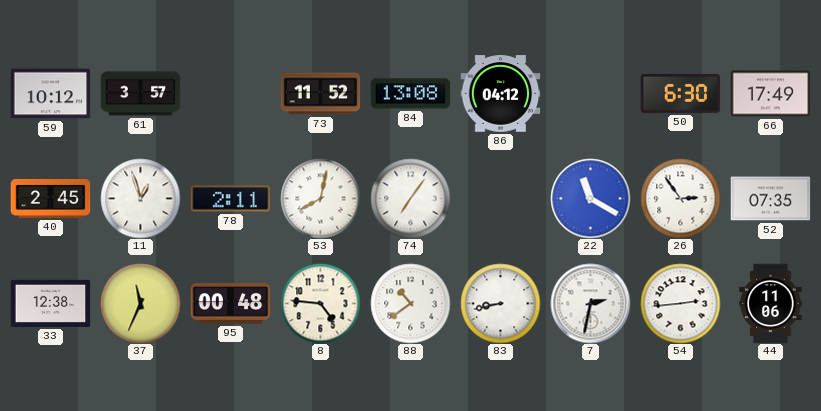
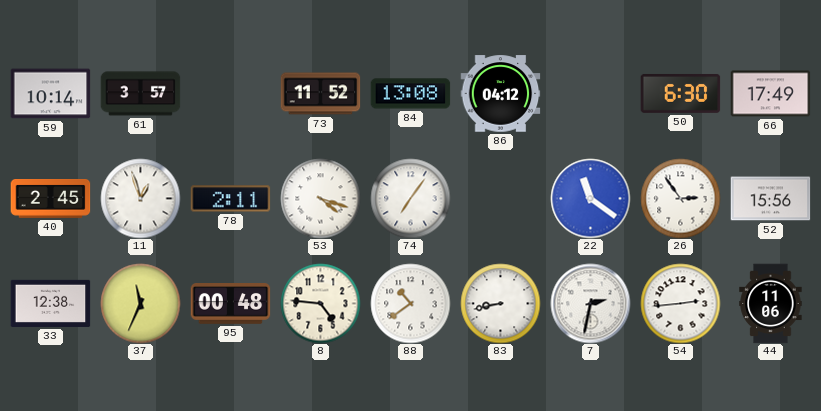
59: 10:12 -> 10:14
53: 8:02 -> 4:18
22: 11:20 -> 11:21
52: 07:35 -> 15:56
